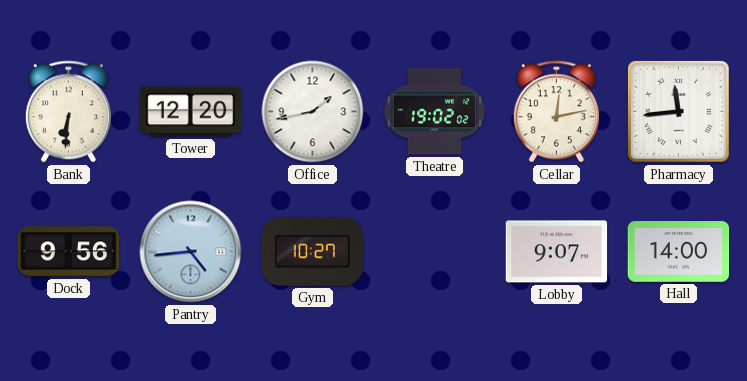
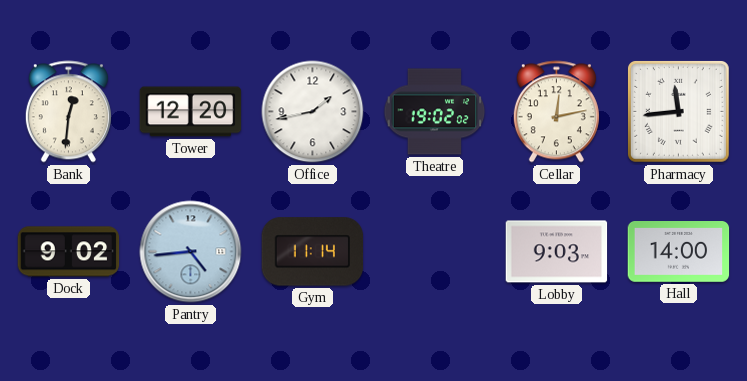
Bank: 6:31 -> 12:31
Dock: 9:56 -> 9:02
Gym: 10:27 -> 11:14
Lobby: 9:07 -> 9:03
